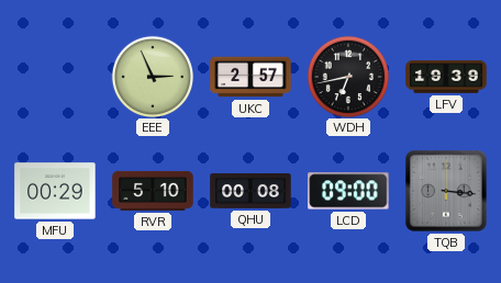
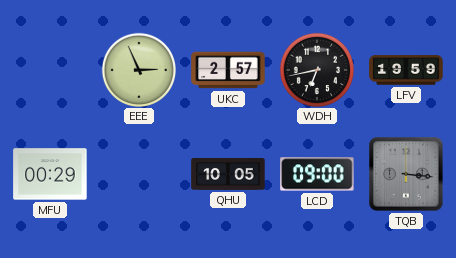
LFV: 19:39 -> 19:59
RVR: 5:10 -> none
QHU: 00:08 -> 10:05
